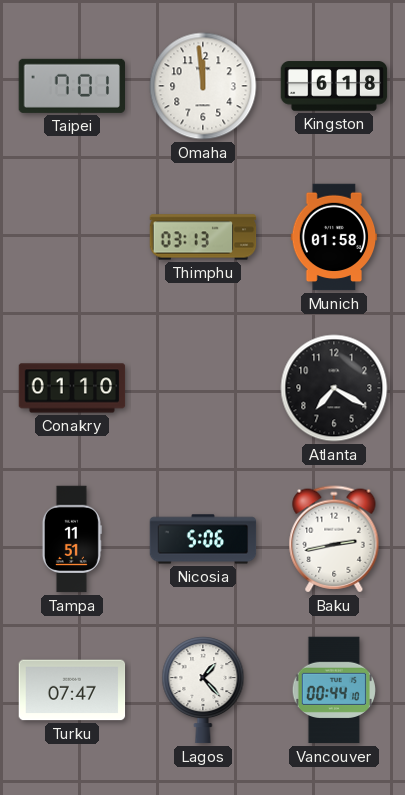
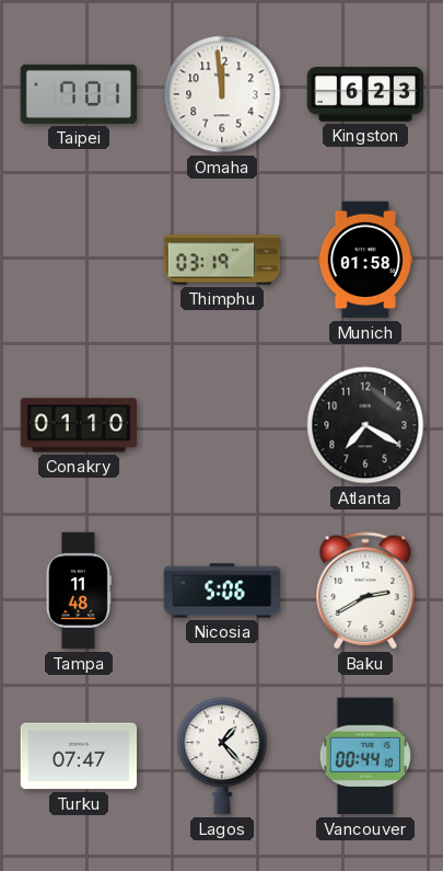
Kingston: 6:18 -> 6:23
Thimphu: 03:13 -> 03:19
Tampa: 11:51 -> 11:48
Baku: 2:43 -> 2:40
